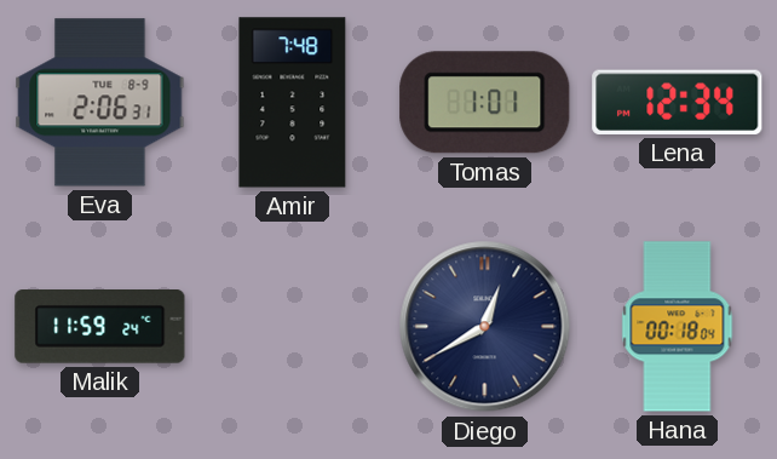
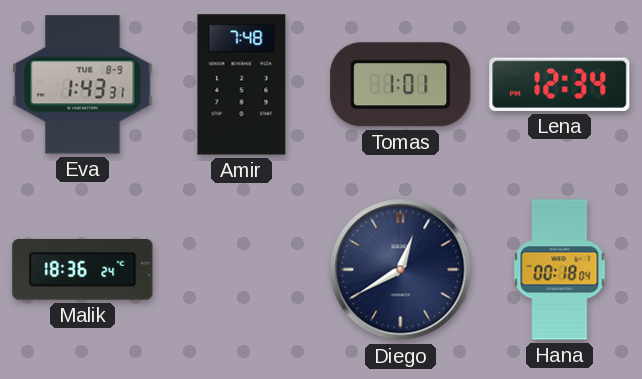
Eva: 2:06 -> 1:43
Malik: 11:59 -> 18:36
